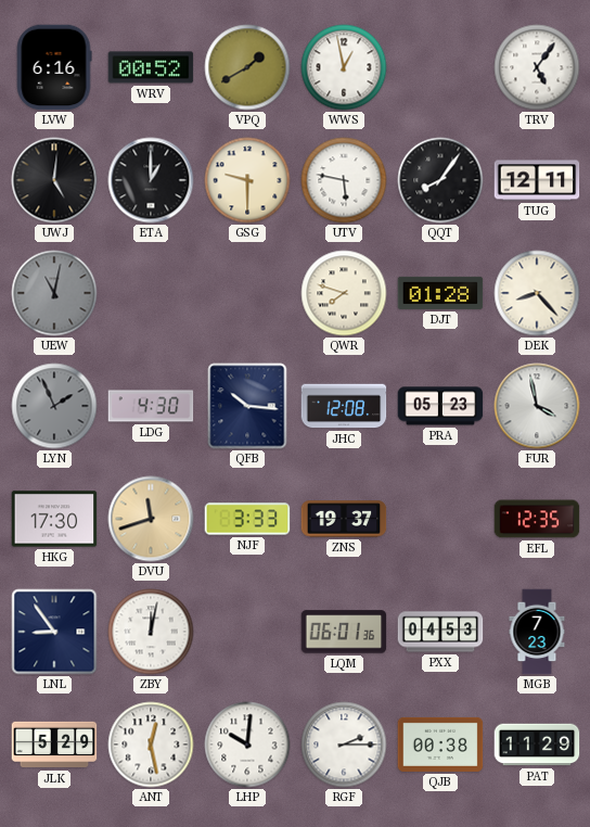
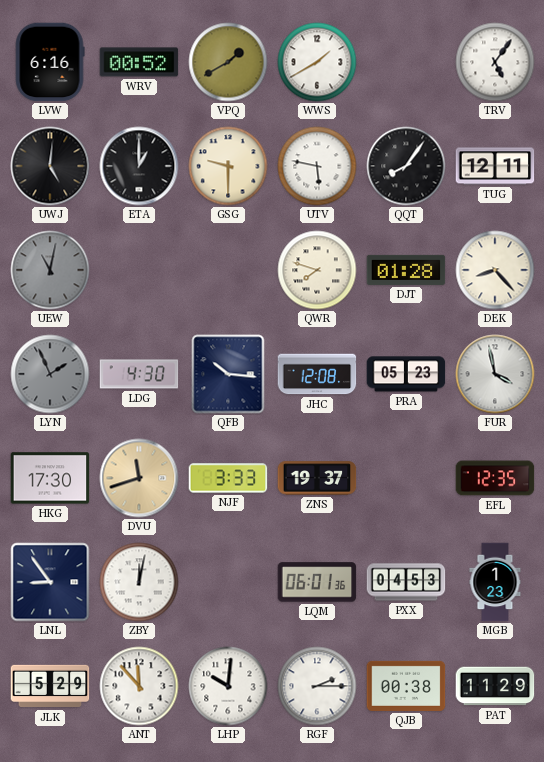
WWS: 12:58 -> 1:40
MGB: 7:23 -> 1:23
ANT: 12:28 -> 11:53
